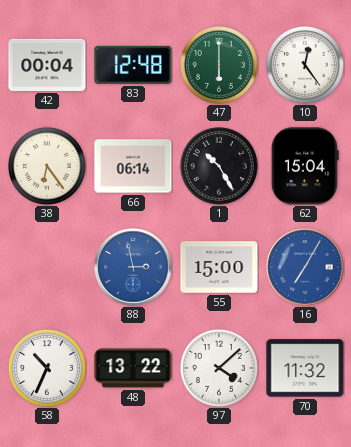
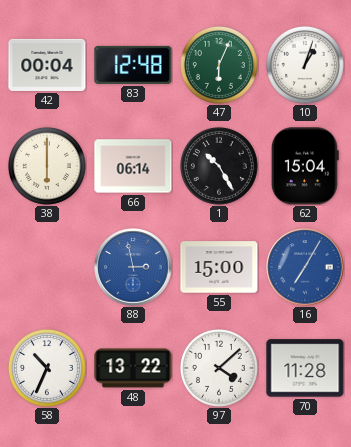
47: 6:00 -> 6:04
10: 12:24 -> 1:03
38: 6:24 -> 6:00
70: 11:32 -> 11:28
